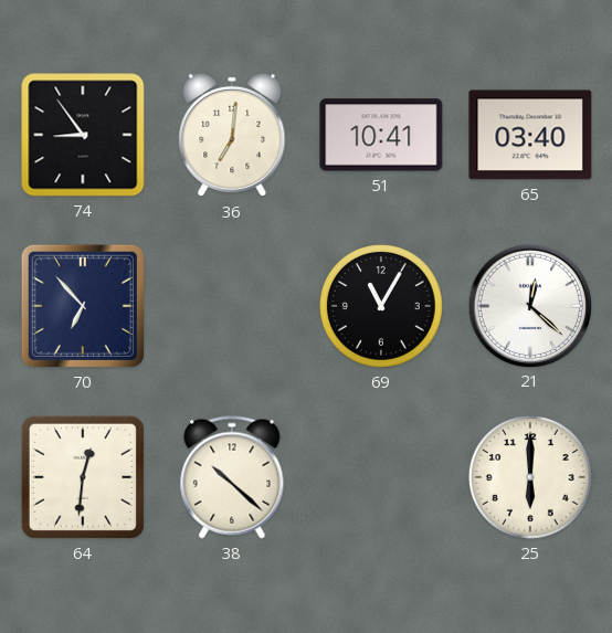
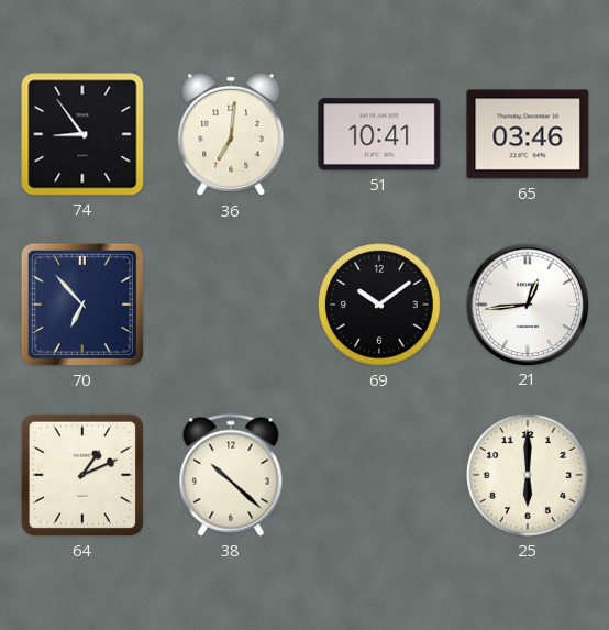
65: 03:40 -> 03:46
69: 11:05 -> 10:09
21: 12:22 -> 12:44
64: 12:31 -> 1:11
